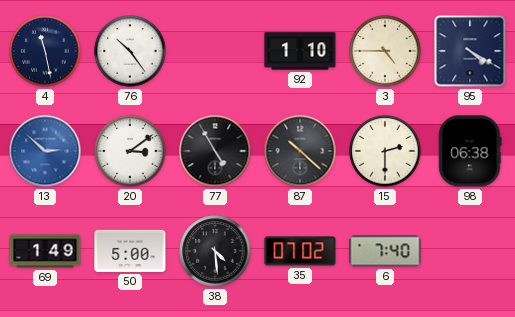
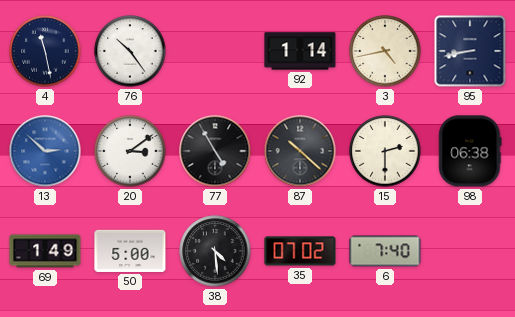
92: 1:10 -> 1:14
3: 4:45 -> 4:43
95: 4:20 -> 8:43
